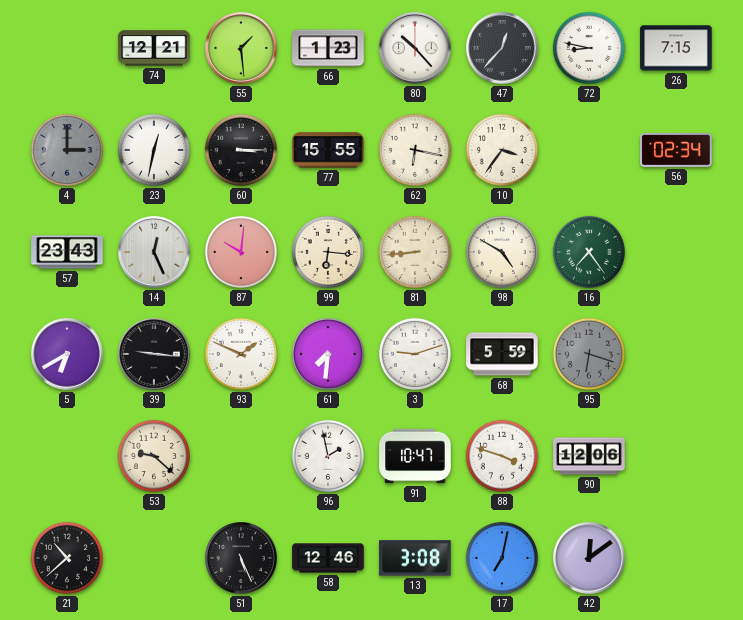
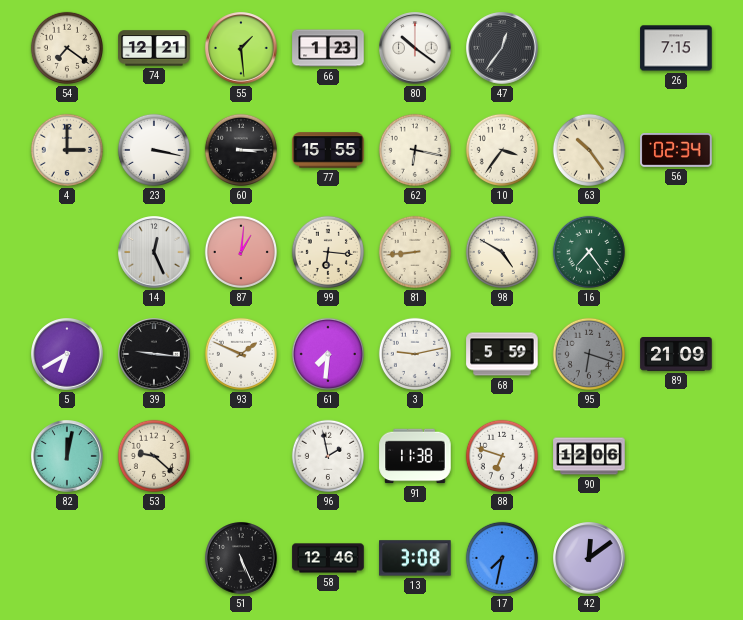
54: none -> 7:21
80: 10:23 -> 10:21
47: 12:37 -> 12:36
72: 8:47 -> none
4 dial: grey -> cream
23: 12:32 -> 3:17
63: none -> 10:24
57: 23:43 -> none
87: 10:01 -> 1:01
3: 9:12 -> 9:13
89: none -> 21:09
82: none -> 12:02
91: 10:47 -> 11:38
88: 3:48 -> 6:48
21: 10:38 -> none
17: 7:02 -> 7:32
